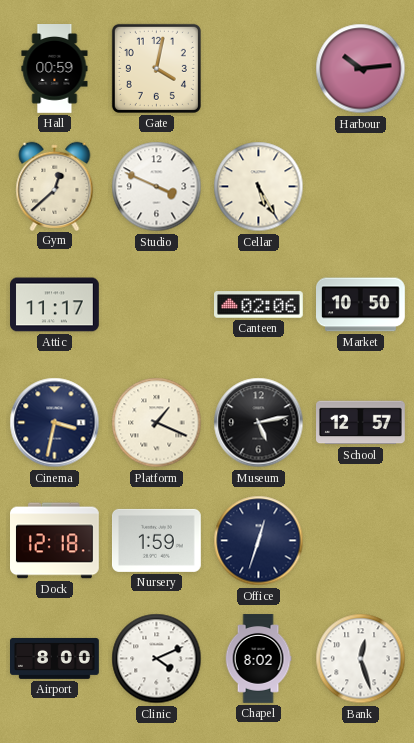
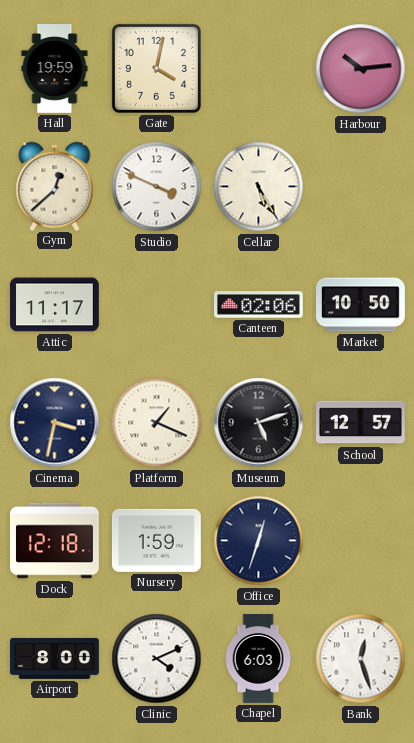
Hall: 00:59 -> 19:59
Museum: 5:13 -> 5:12
Chapel: 8:02 -> 6:03
